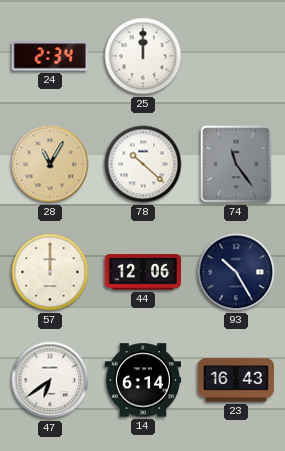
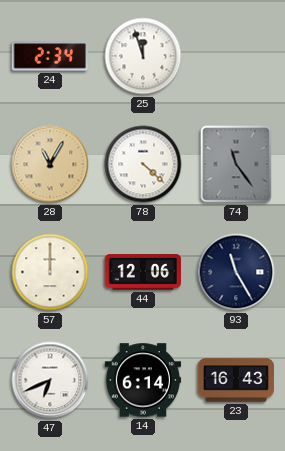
25: 12:00 -> 11:57
78: 10:22 -> 4:22
93: 10:25 -> 11:25
47: 6:39 -> 6:41
